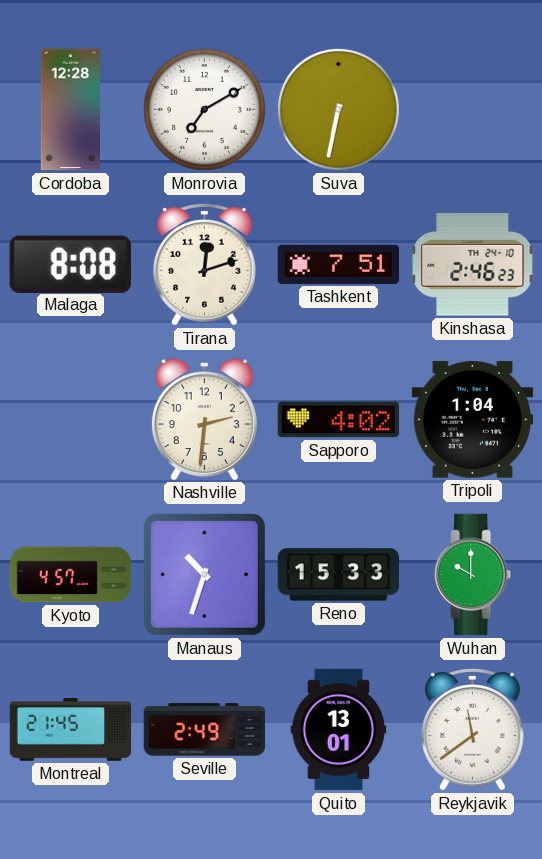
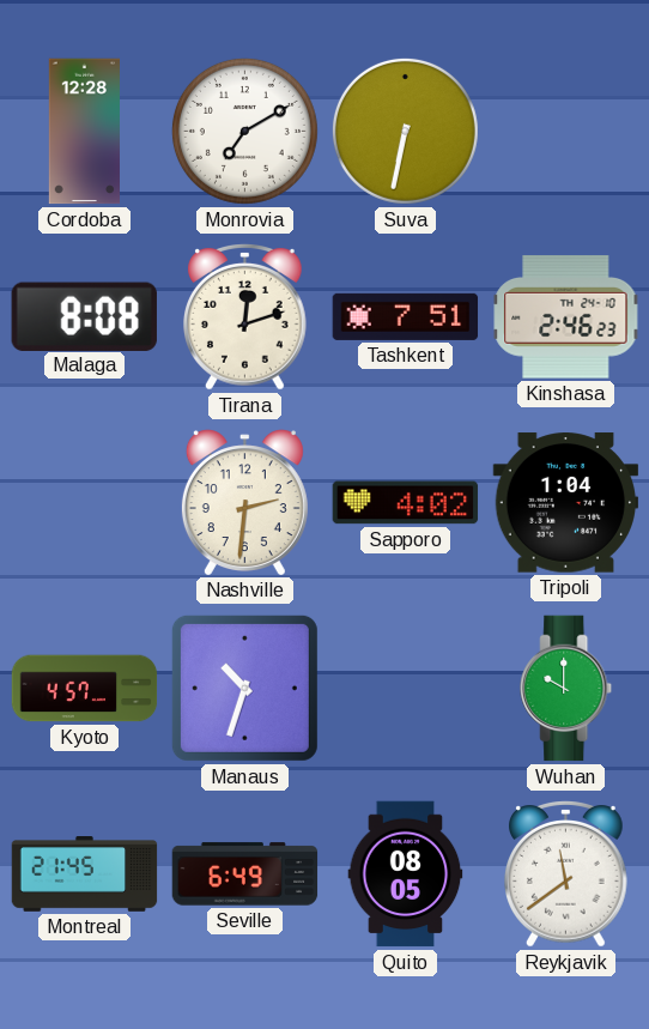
Reno: 15:33 -> none
Seville: 2:49 -> 6:49
Quito: 13:01 -> 08:05
